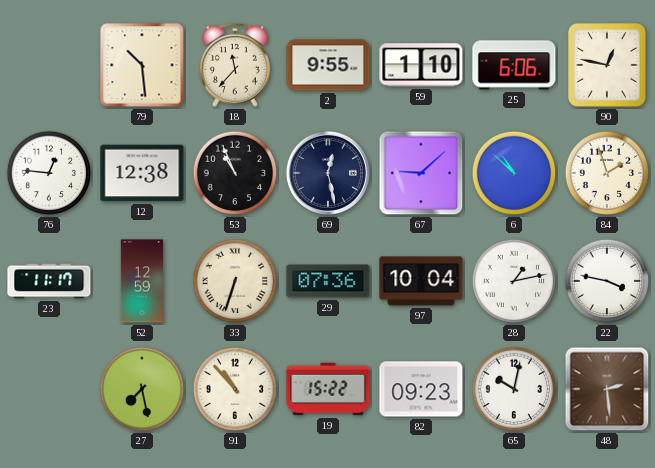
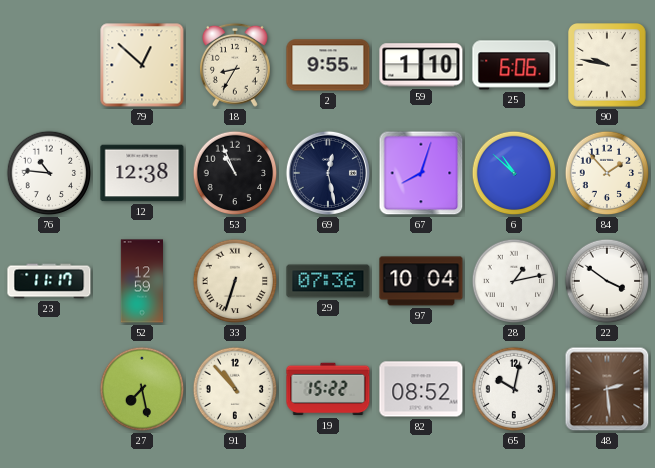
79: 10:29 -> 12:52
18: 11:37 -> 8:35
90: 12:47 -> 9:47
76: 12:46 -> 10:46
67: 9:08 -> 8:03
84: 1:57 -> 1:53
22: 3:47 -> 3:51
82: 09:23 -> 08:52
